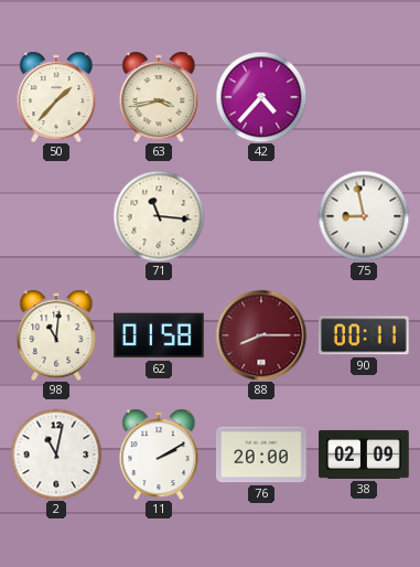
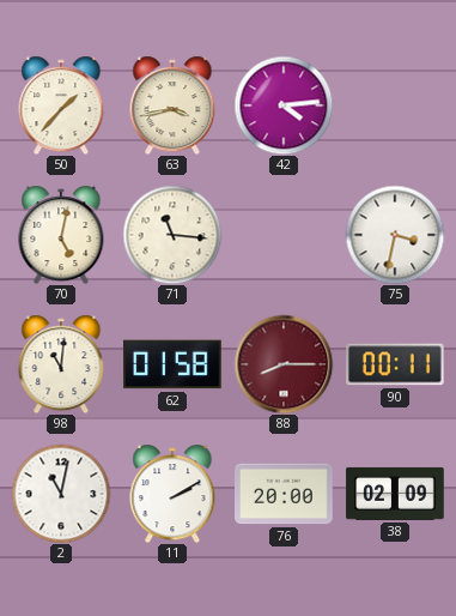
42: 4:37 -> 4:14
70: none -> 5:02
75: 8:58 -> 3:32
